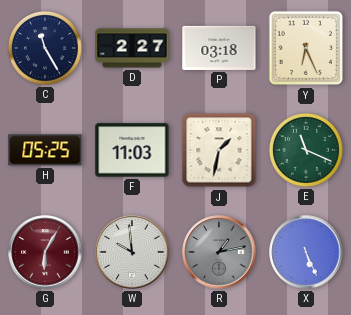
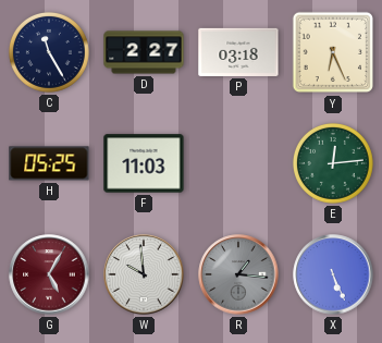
J: 1:32 -> none
E: 11:19 -> 12:14
G: 6:05 -> 5:05
R: 1:13 -> 1:16
